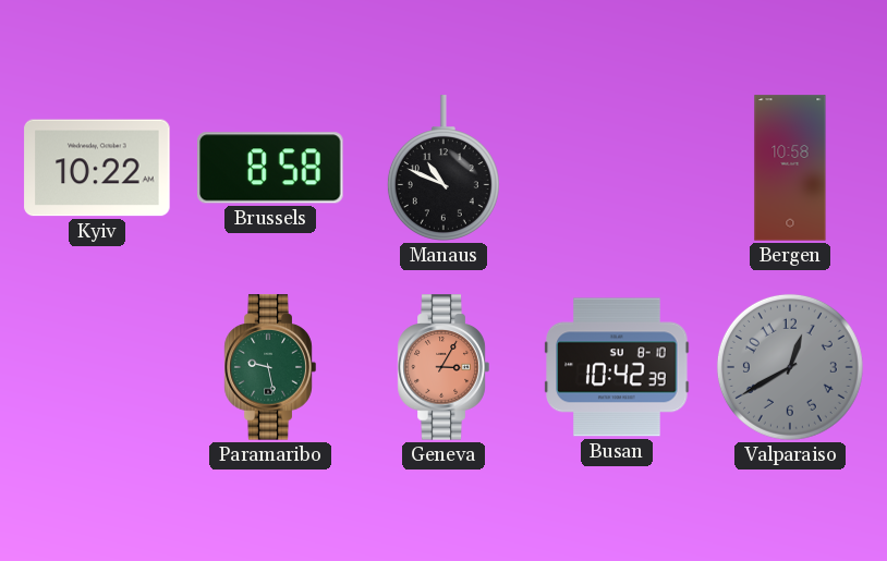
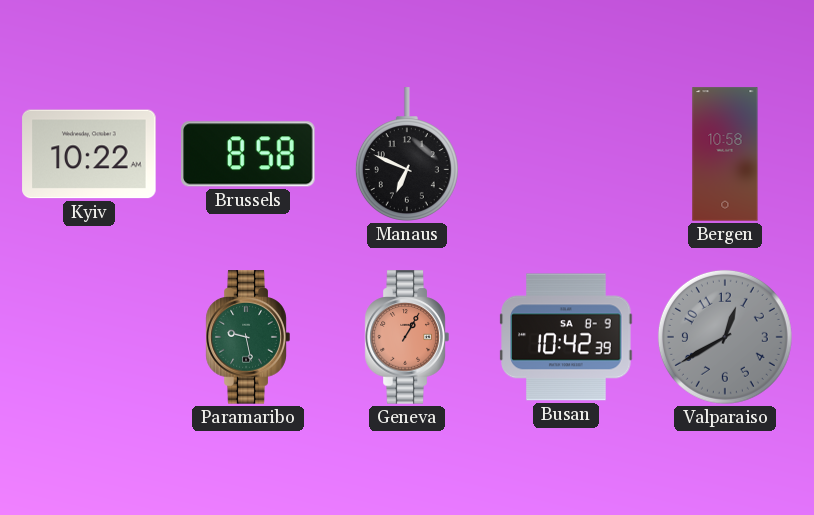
Manaus: 10:49 -> 6:49
Geneva: 3:05 -> 1:05
Busan date: SU 8-10 -> SA 8-9
